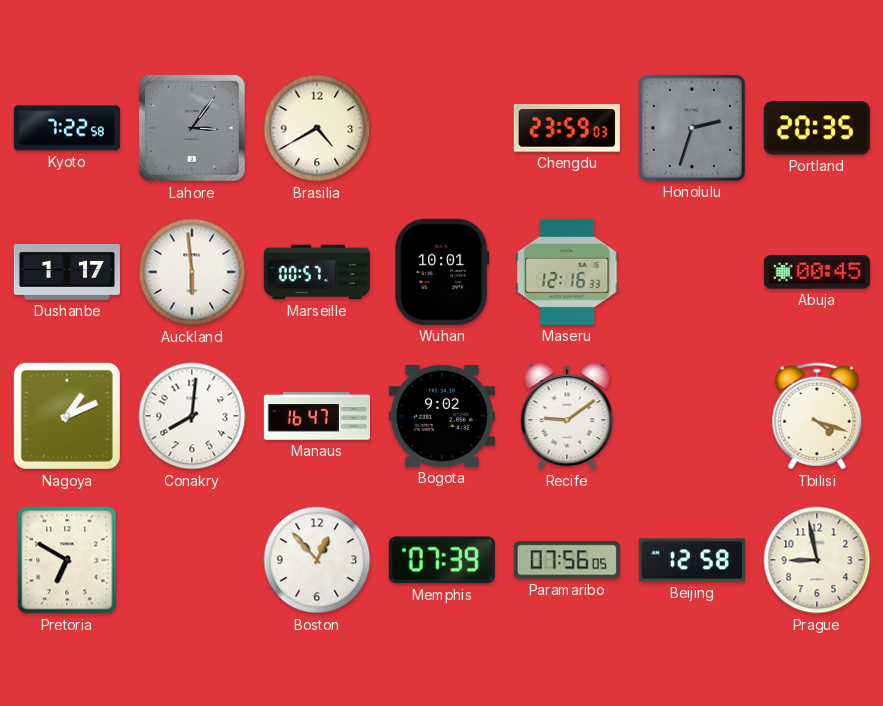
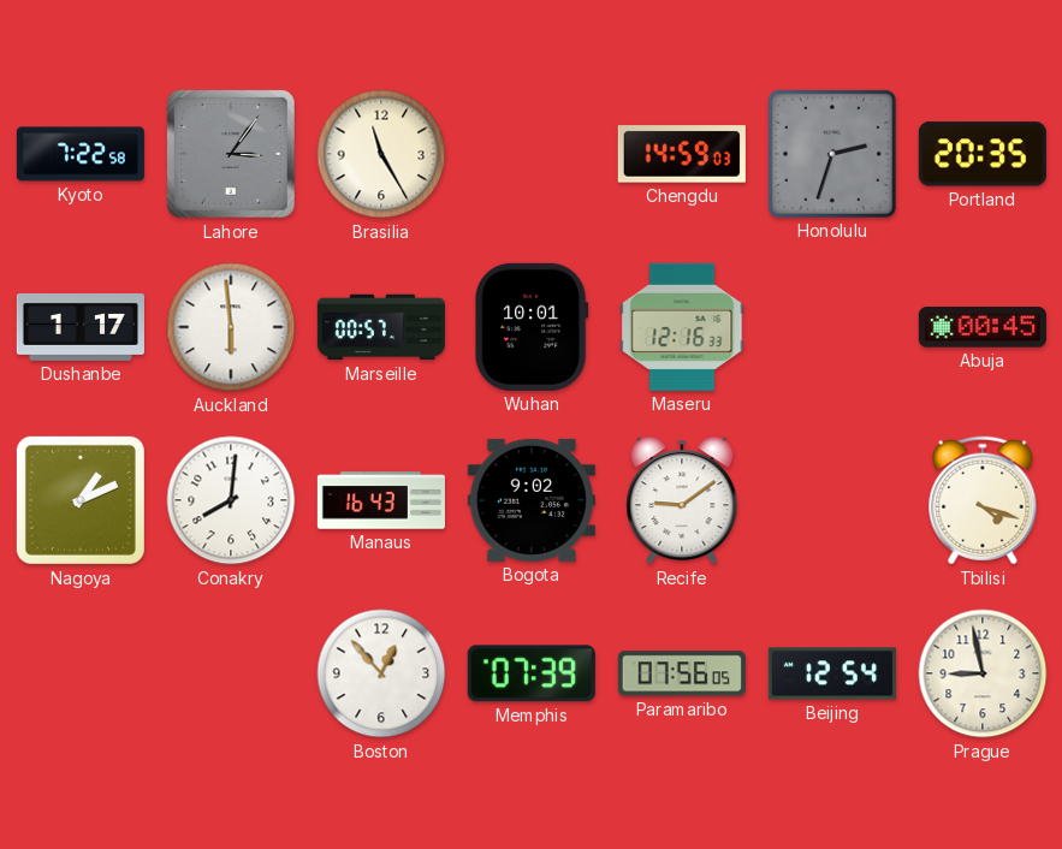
Brasilia: 4:40 -> 11:25
Chengdu: 23:59 -> 14:59
Manaus: 16:47 -> 16:43
Pretoria: 6:50 -> none
Beijing: 12:58 -> 12:54
